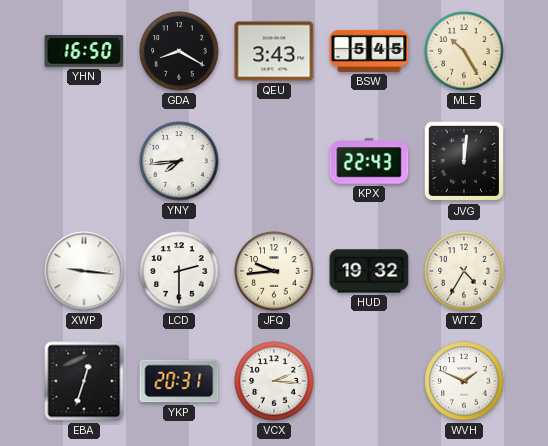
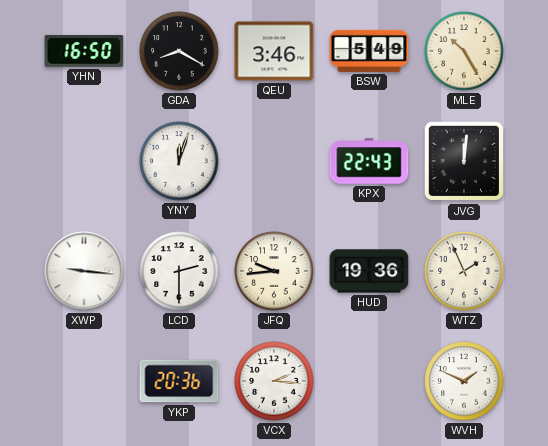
QEU: 3:43 -> 3:46
BSW: 5:45 -> 5:49
YNY: 7:44 -> 12:03
HUD: 19:32 -> 19:36
WTZ: 4:35 -> 1:56
EBA: 12:33 -> none
YKP: 20:31 -> 20:36
